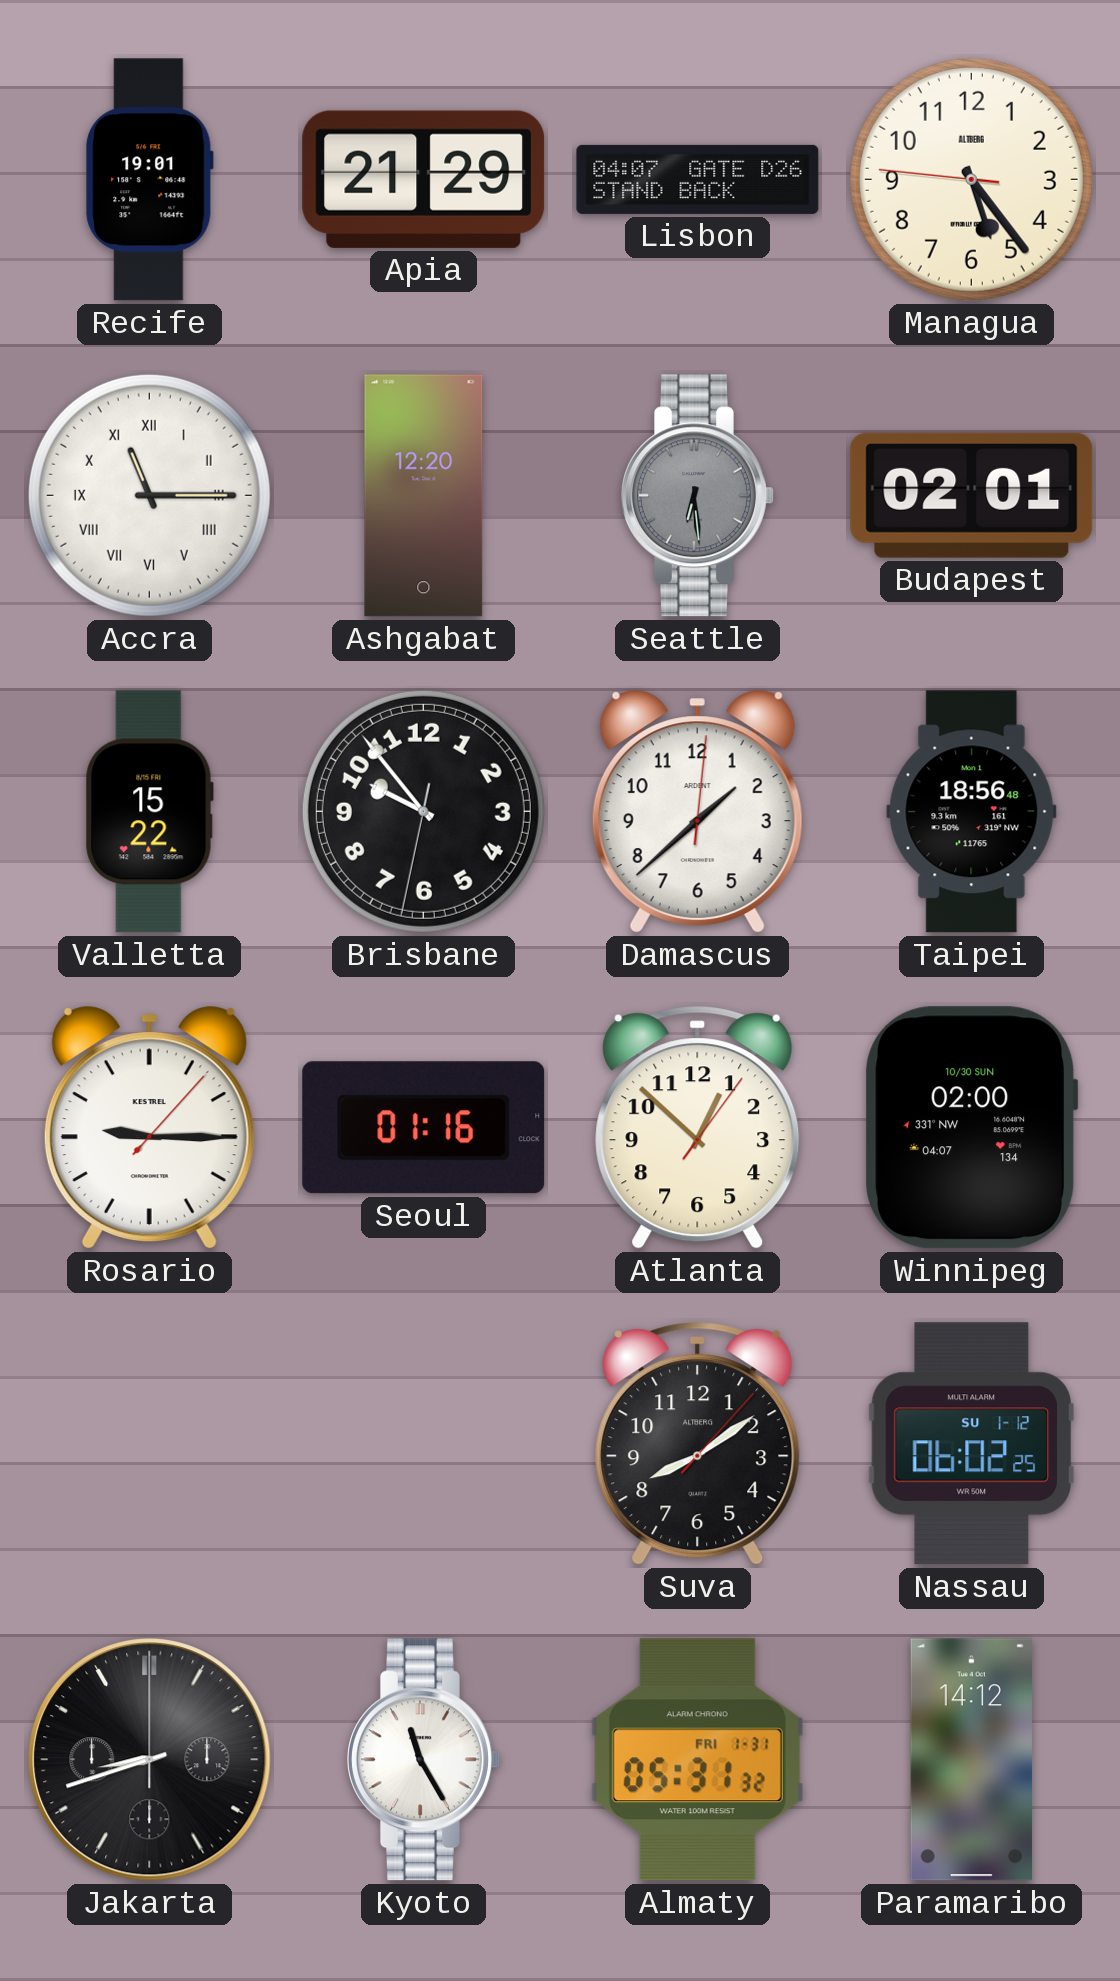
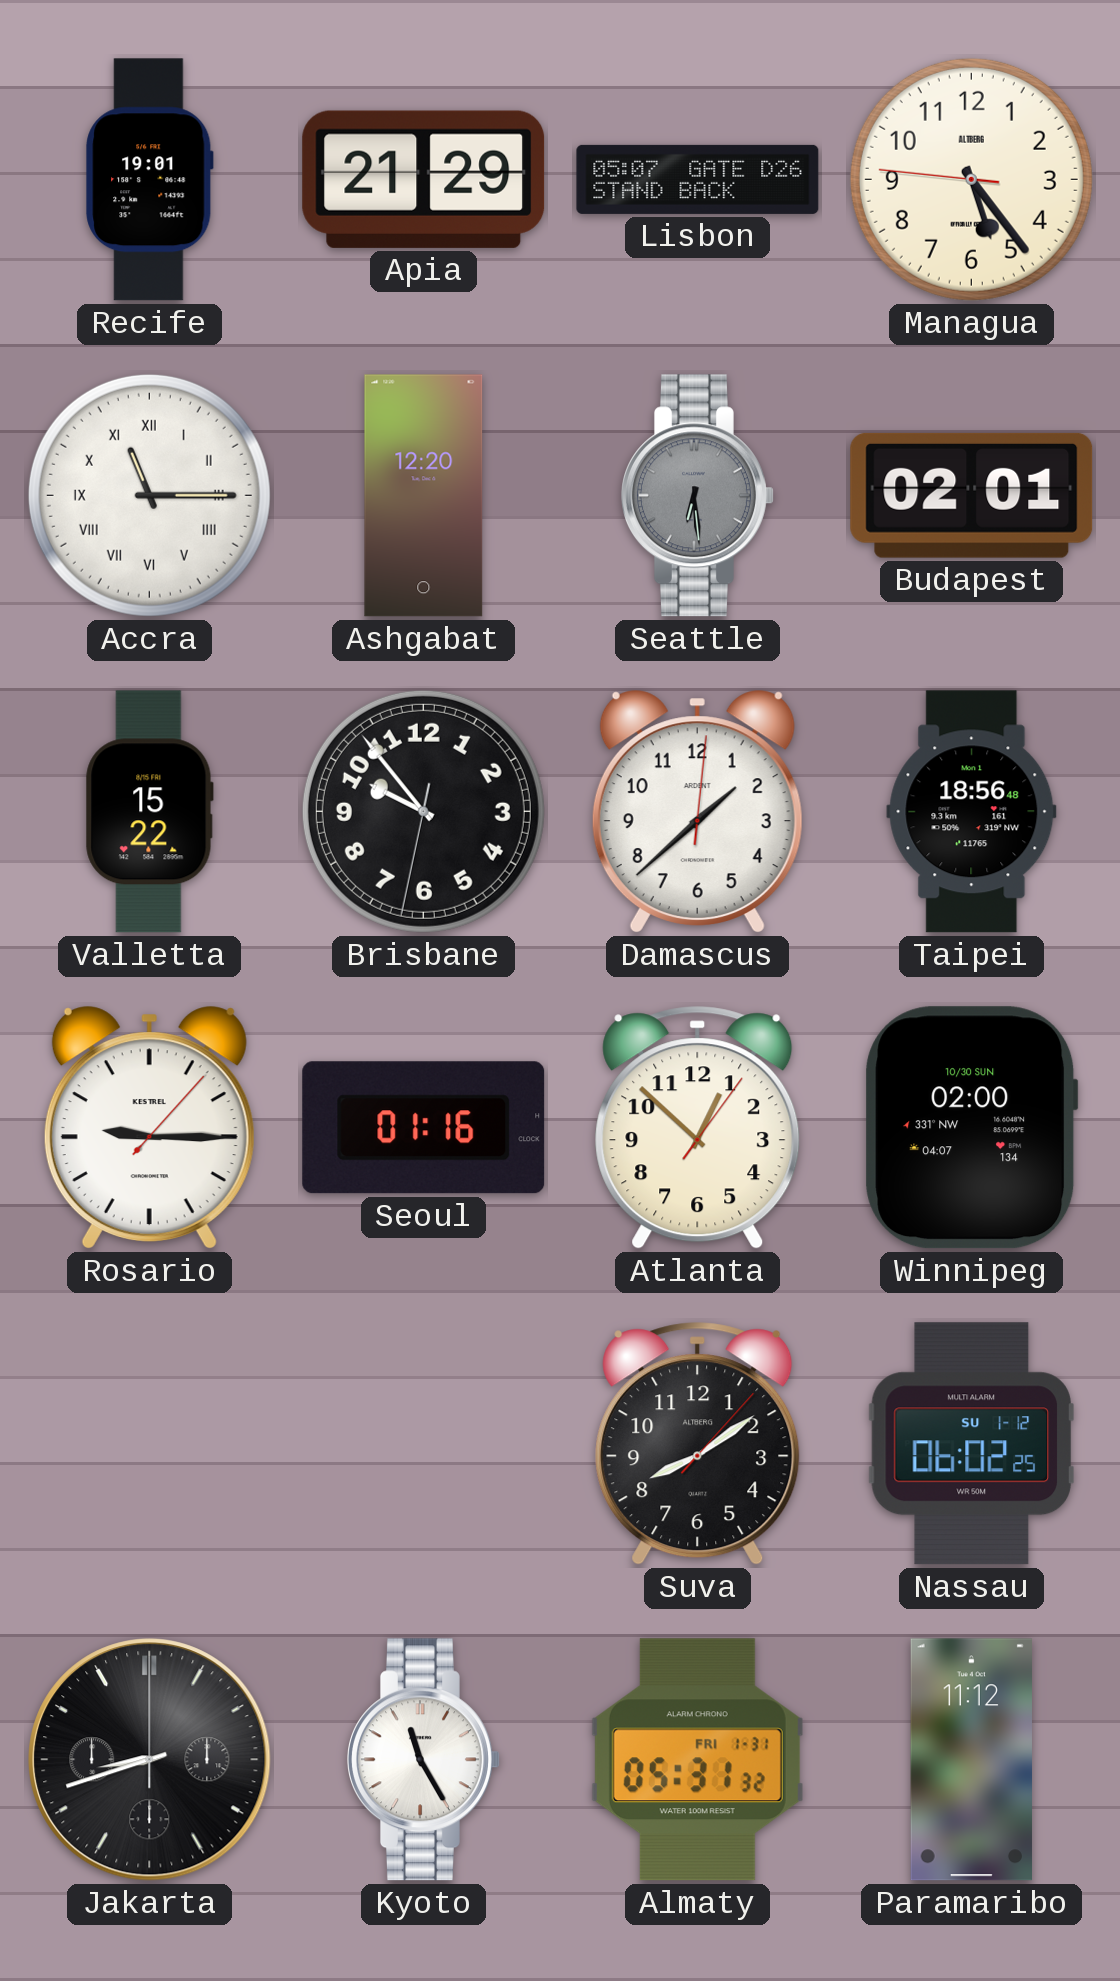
Lisbon: 04:07 -> 05:07
Paramaribo: 14:12 -> 11:12
